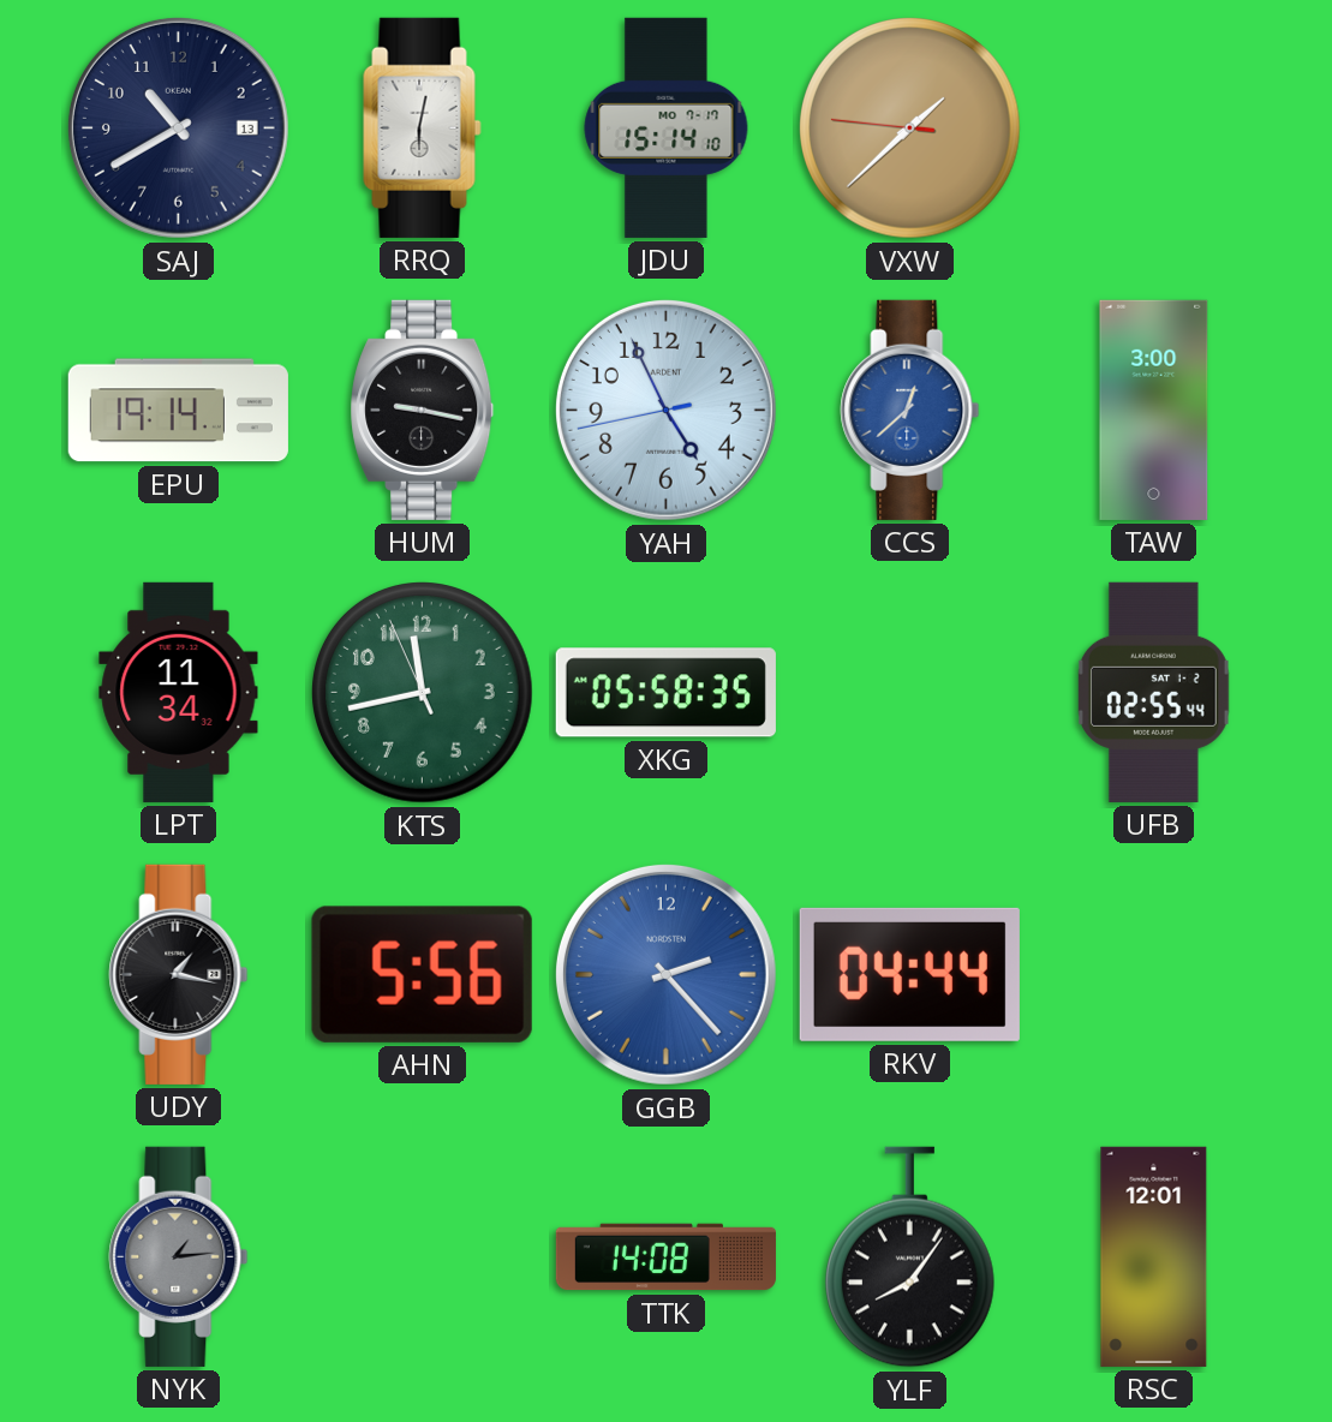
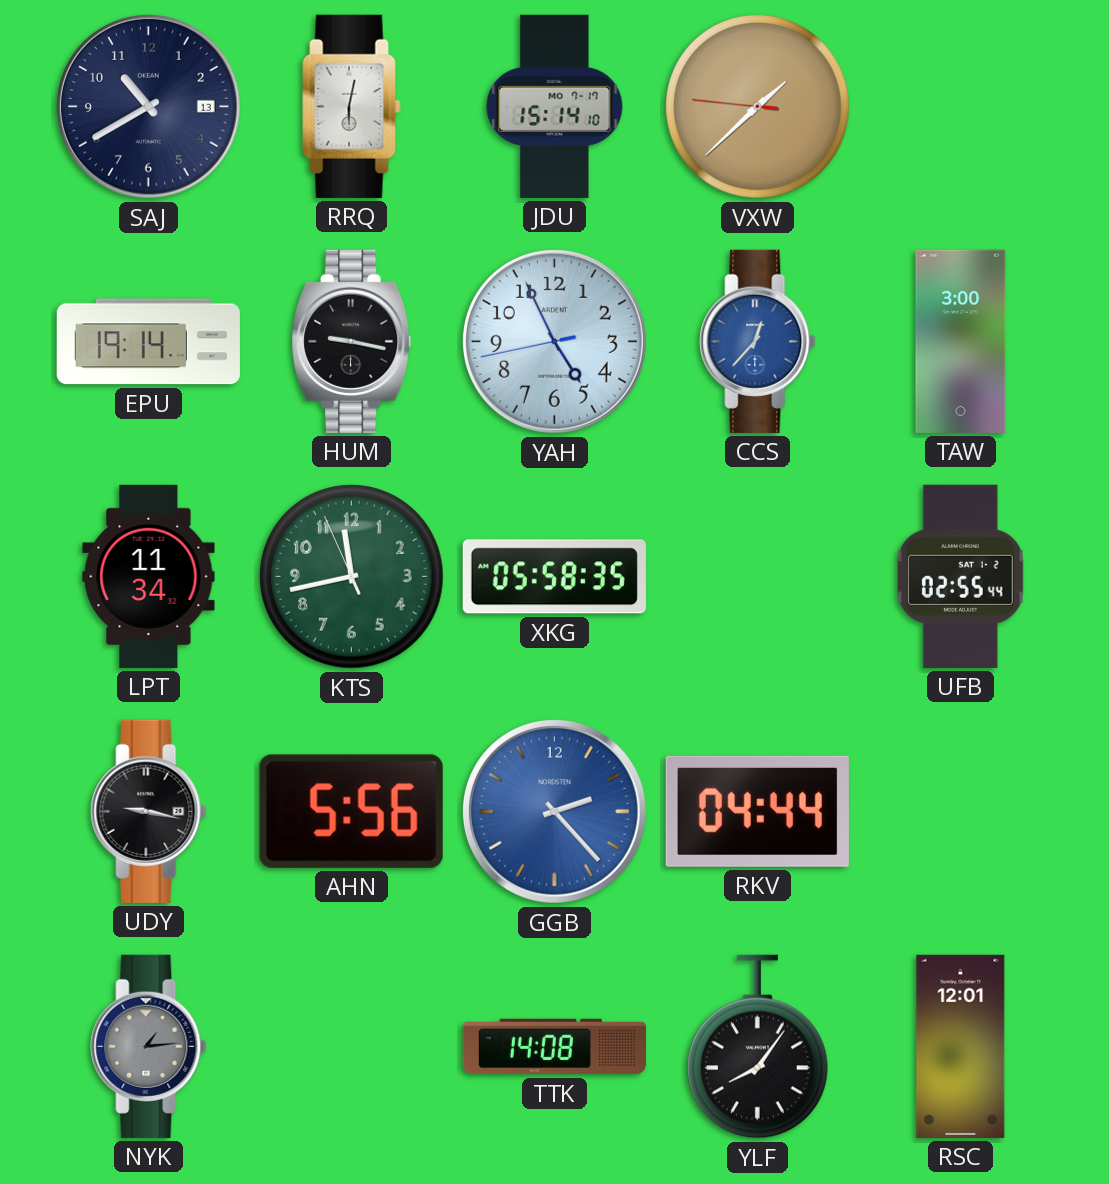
CCS: 12:38 -> 12:37
UDY: 1:17 -> 9:17
